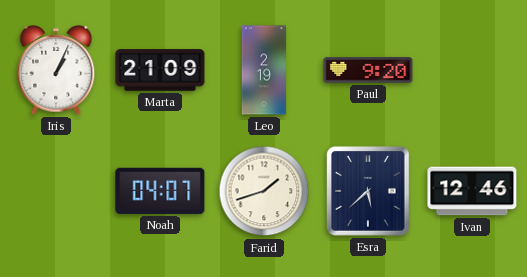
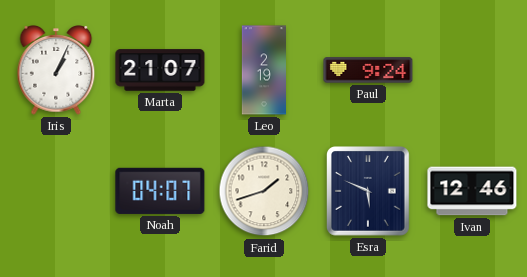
Marta: 21:09 -> 21:07
Paul: 9:20 -> 9:24
Esra: 5:38 -> 5:49
